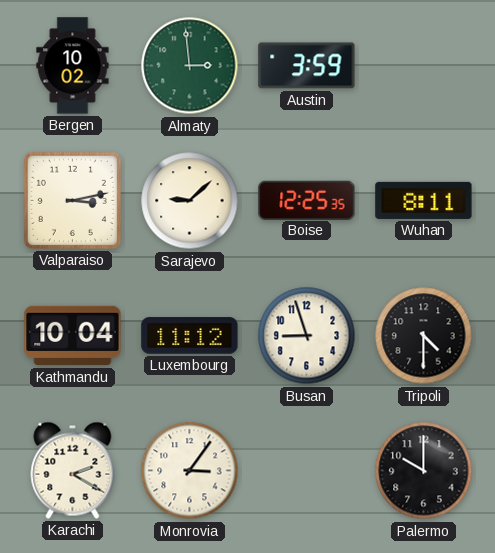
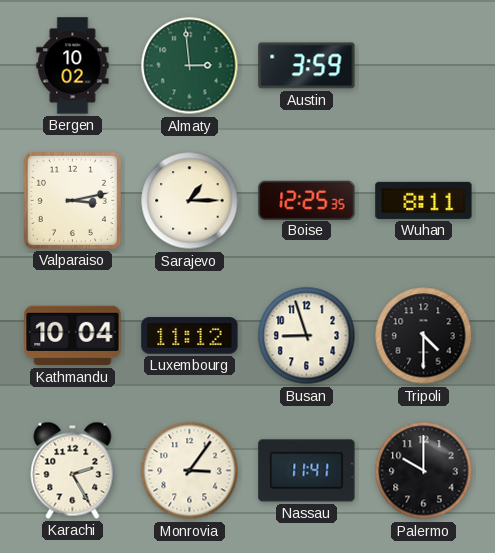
Sarajevo: 9:08 -> 1:15
Karachi: 2:20 -> 2:25
Nassau: none -> 11:41
